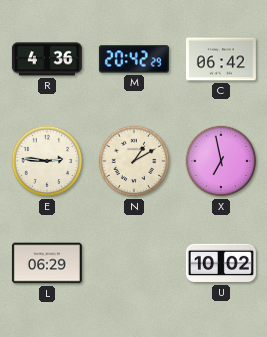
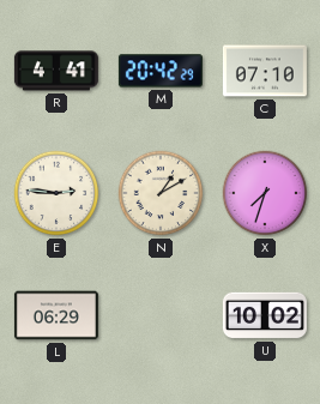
R: 4:36 -> 4:41
C: 06:42 -> 07:10
X: 6:58 -> 7:33
